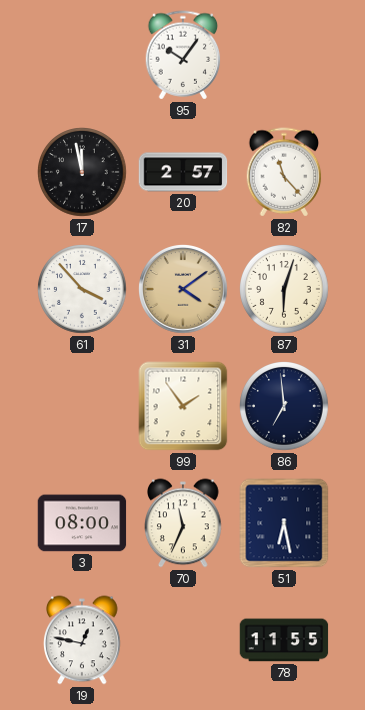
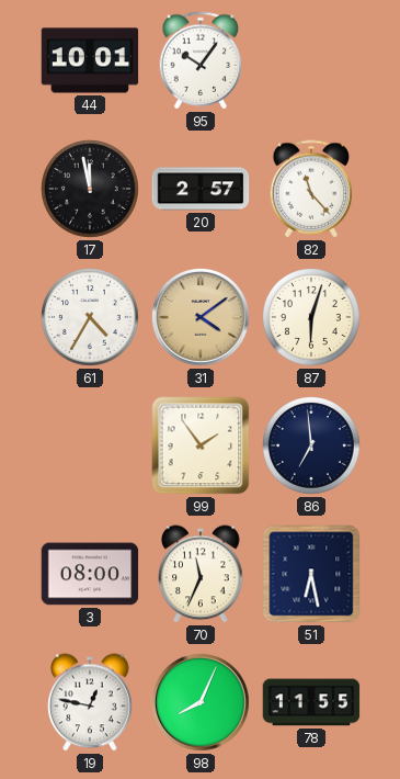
44: none -> 10:01
61: 3:53 -> 4:35
98: none -> 8:04
